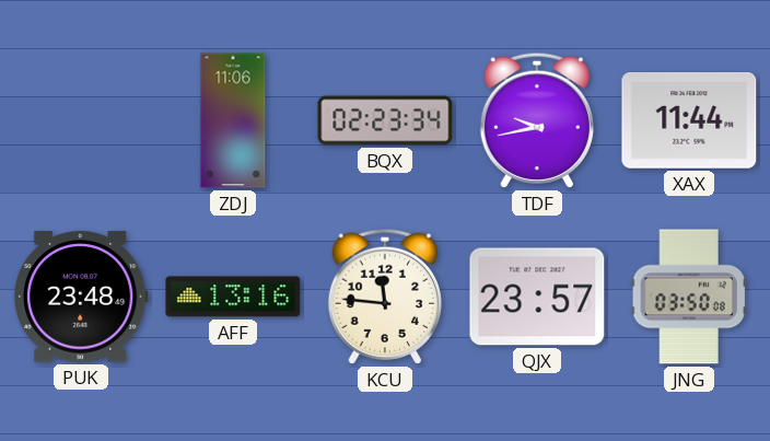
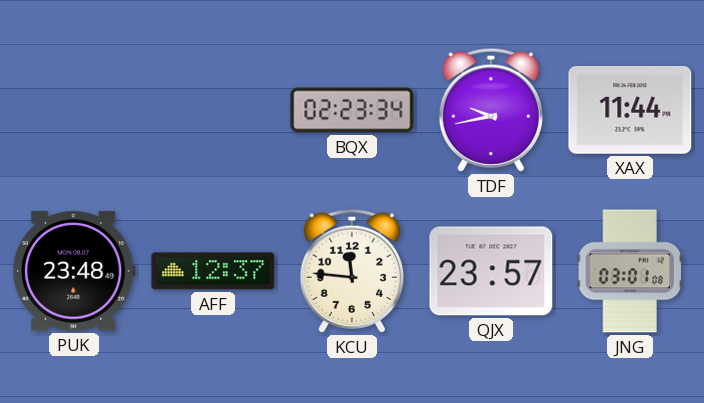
ZDJ: 11:06 -> none
AFF: 13:16 -> 12:37
JNG: 03:50 -> 03:01
